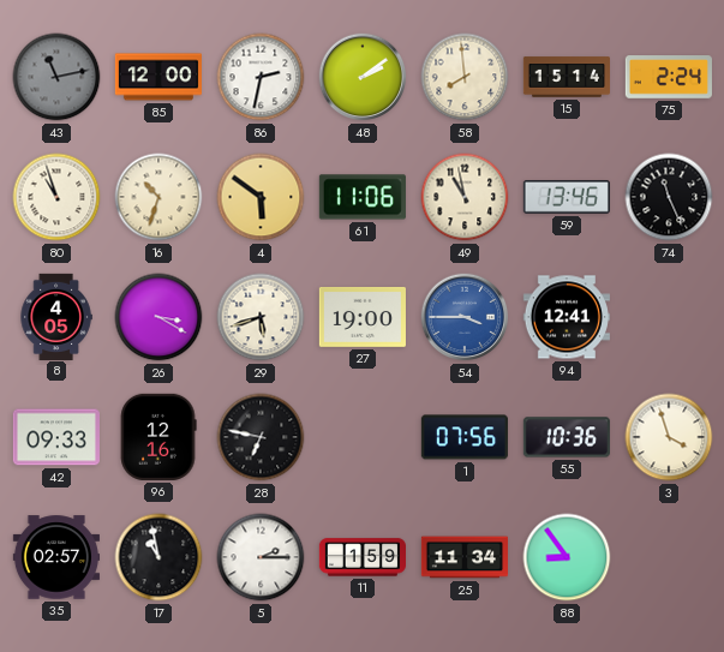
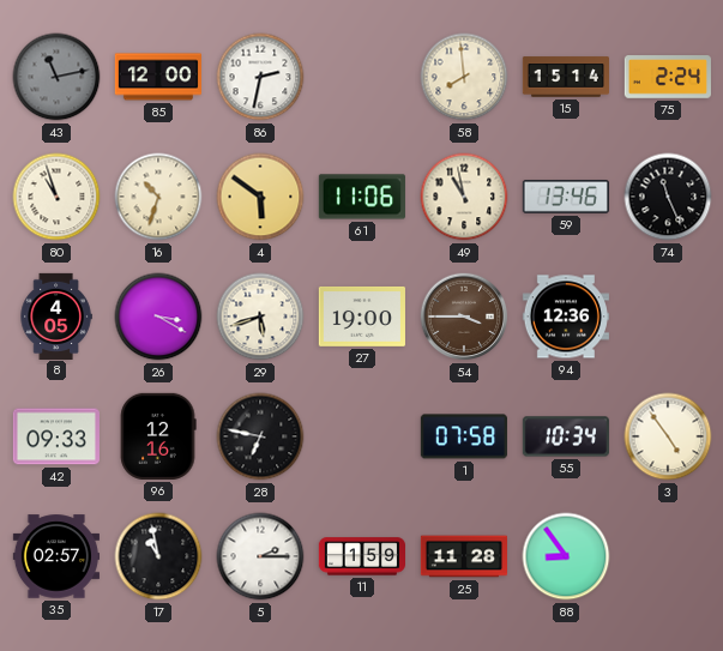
48: 2:09 -> none
54 dial: blue -> brown
94: 12:41 -> 12:36
1: 07:56 -> 07:58
55: 10:36 -> 10:34
3: 3:57 -> 4:54
25: 11:34 -> 11:28
